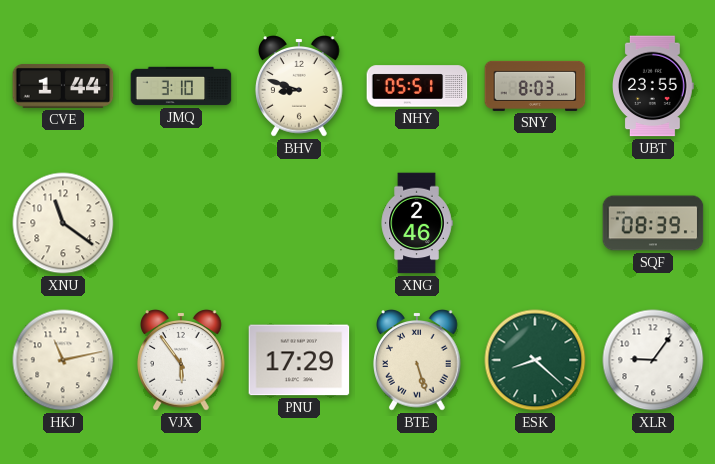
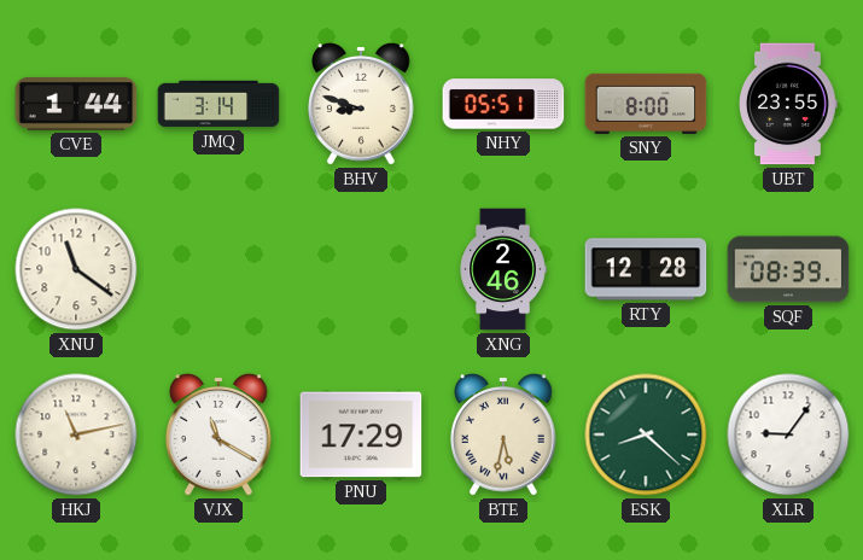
JMQ: 3:10 -> 3:14
SNY: 8:03 -> 8:00
RTY: none -> 12:28
VJX: 5:54 -> 11:20
BTE: 5:27 -> 5:32
